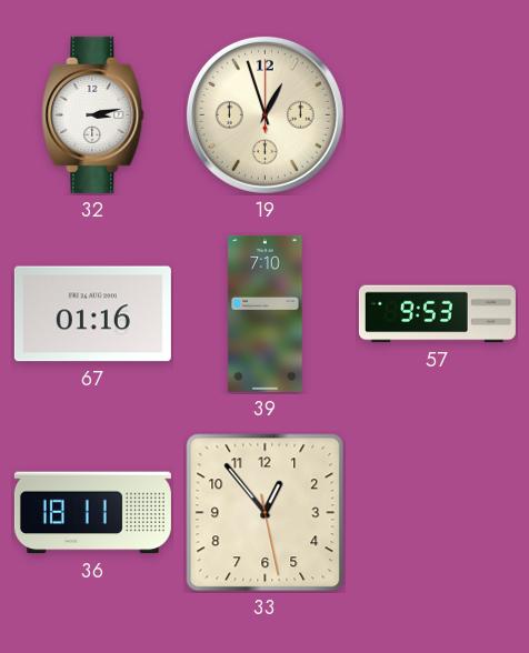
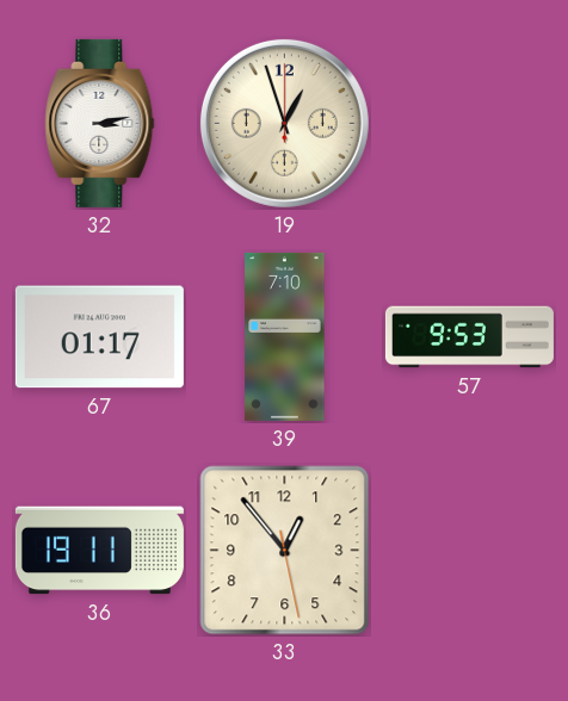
67: 01:16 -> 01:17
36: 18:11 -> 19:11
